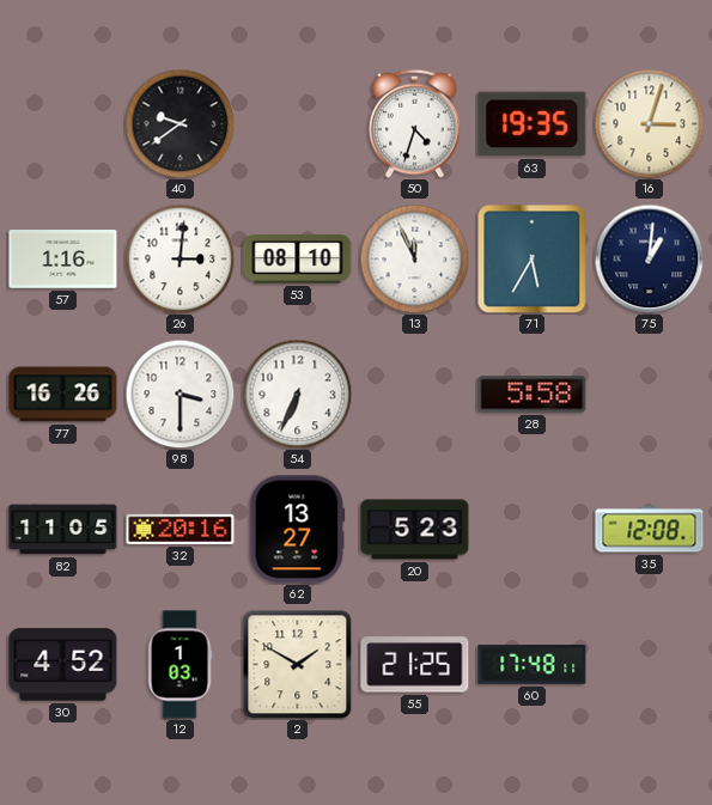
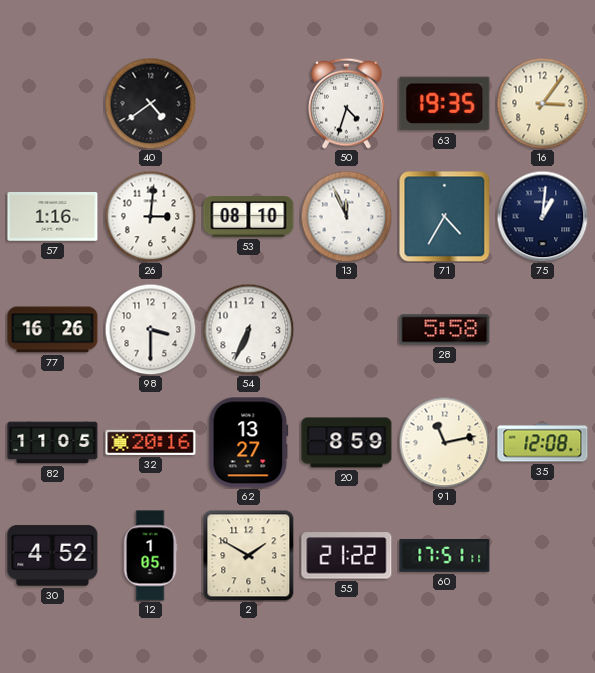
40: 9:39 -> 4:39
16: 3:03 -> 3:06
71: 5:35 -> 4:35
20: 5:23 -> 8:59
91: none -> 11:13
12: 1:03 -> 1:05
55: 21:25 -> 21:22
60: 17:48 -> 17:51
